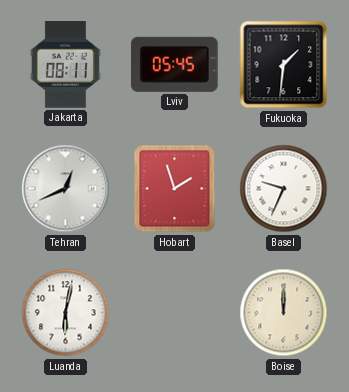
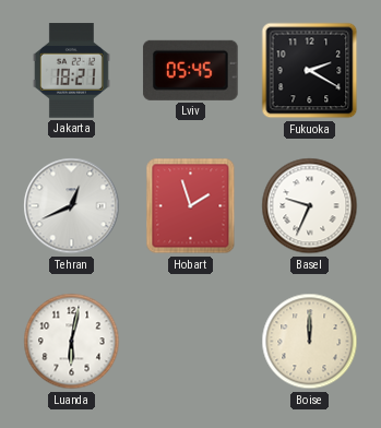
Jakarta: 08:11 -> 18:21
Fukuoka: 1:31 -> 2:20
